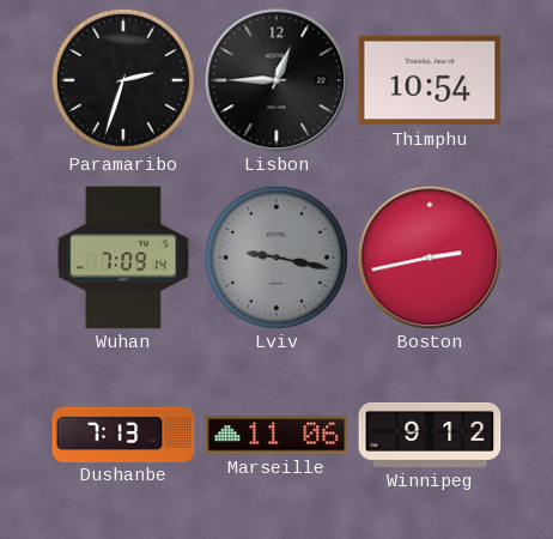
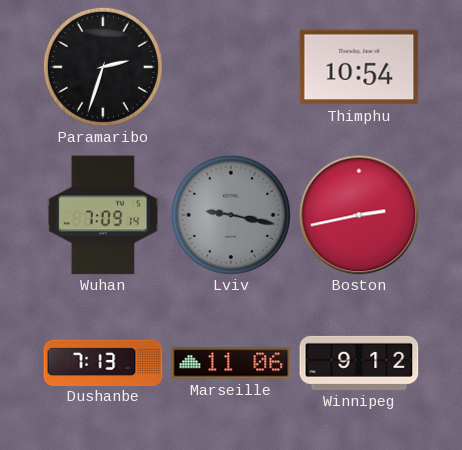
Lisbon: 12:45 -> none
